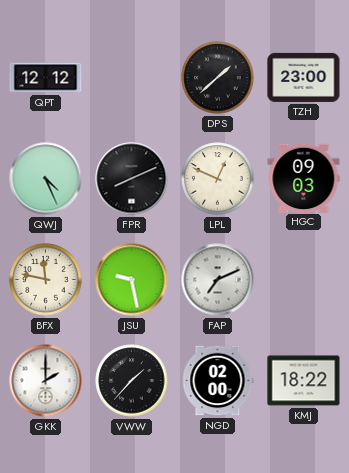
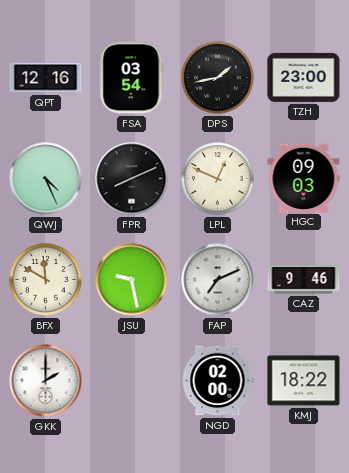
QPT: 12:12 -> 12:16
FSA: none -> 03:54
DPS: 1:38 -> 1:43
BFX: 11:47 -> 11:50
CAZ: none -> 9:46
VWW: 1:37 -> none
